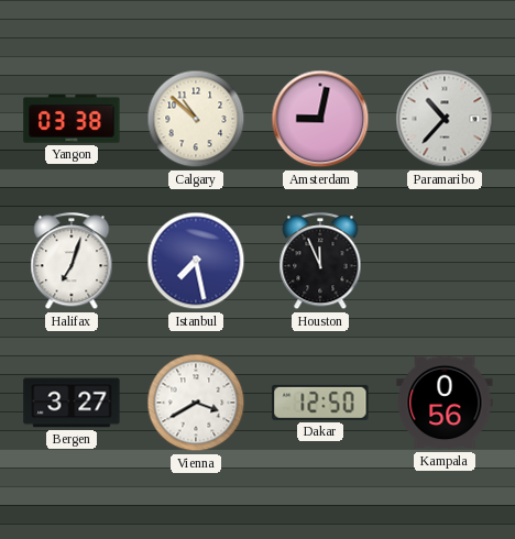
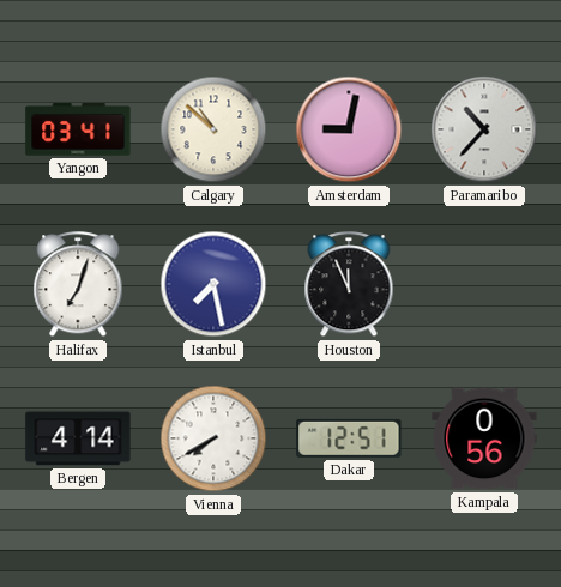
Yangon: 03:38 -> 03:41
Bergen: 3:27 -> 4:14
Vienna: 3:40 -> 7:40
Dakar: 12:50 -> 12:51
